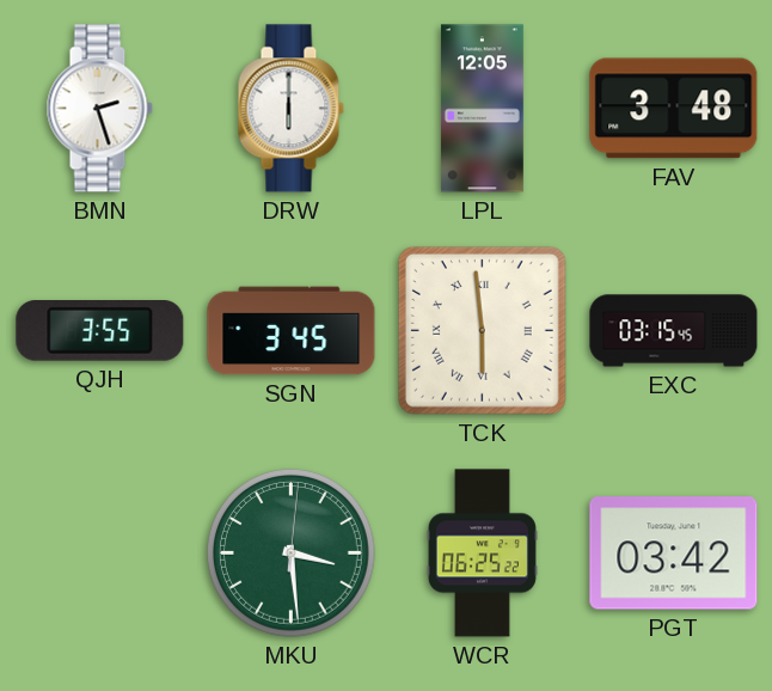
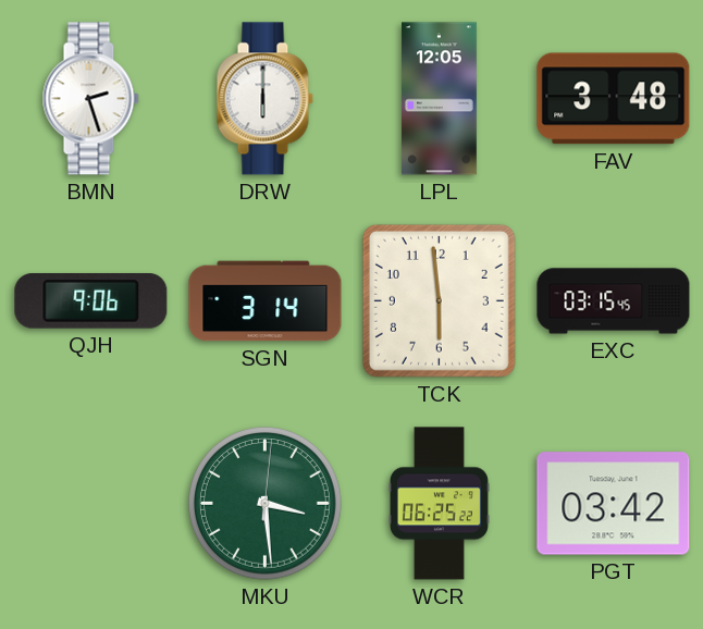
QJH: 3:55 -> 9:06
SGN: 3:45 -> 3:14
TCK numerals: Roman -> Arabic
